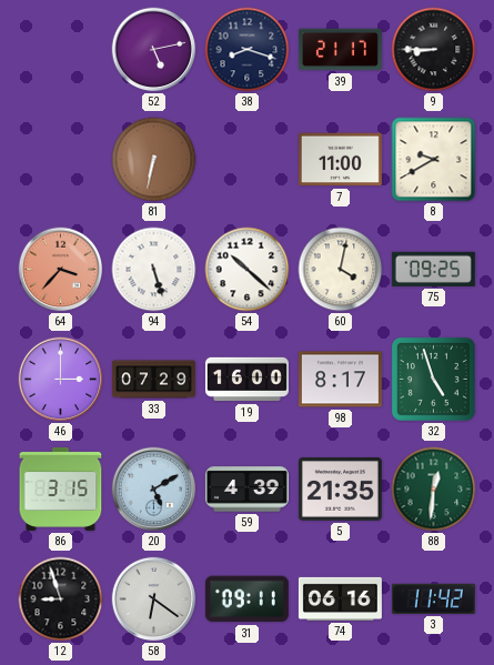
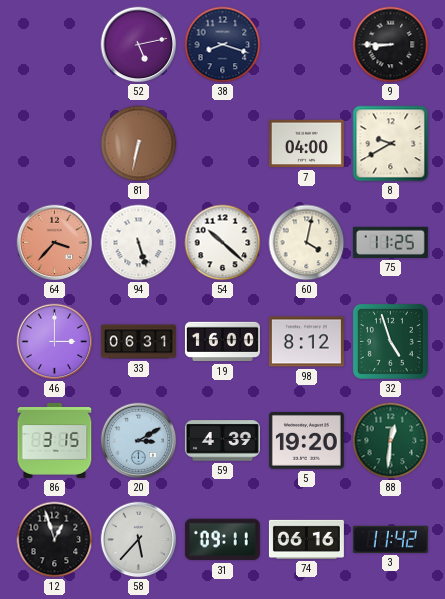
39: 21:17 -> none
7: 11:00 -> 04:00
75: 09:25 -> 11:25
33: 07:29 -> 06:31
98: 8:17 -> 8:12
20: 5:10 -> 3:10
5: 21:35 -> 19:20
12: 8:57 -> 12:57
58: 6:21 -> 5:37
